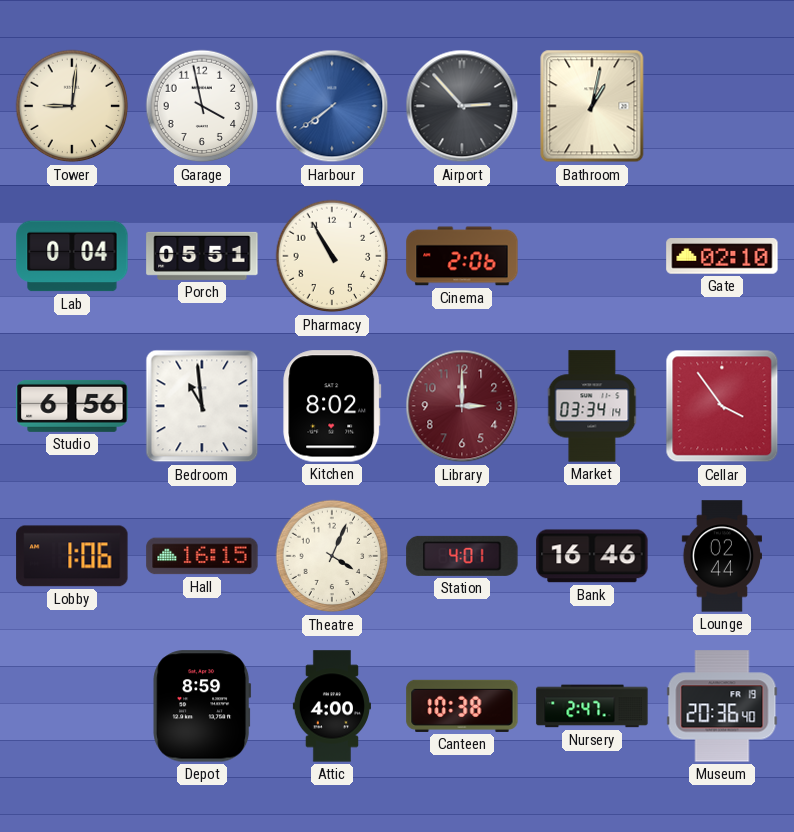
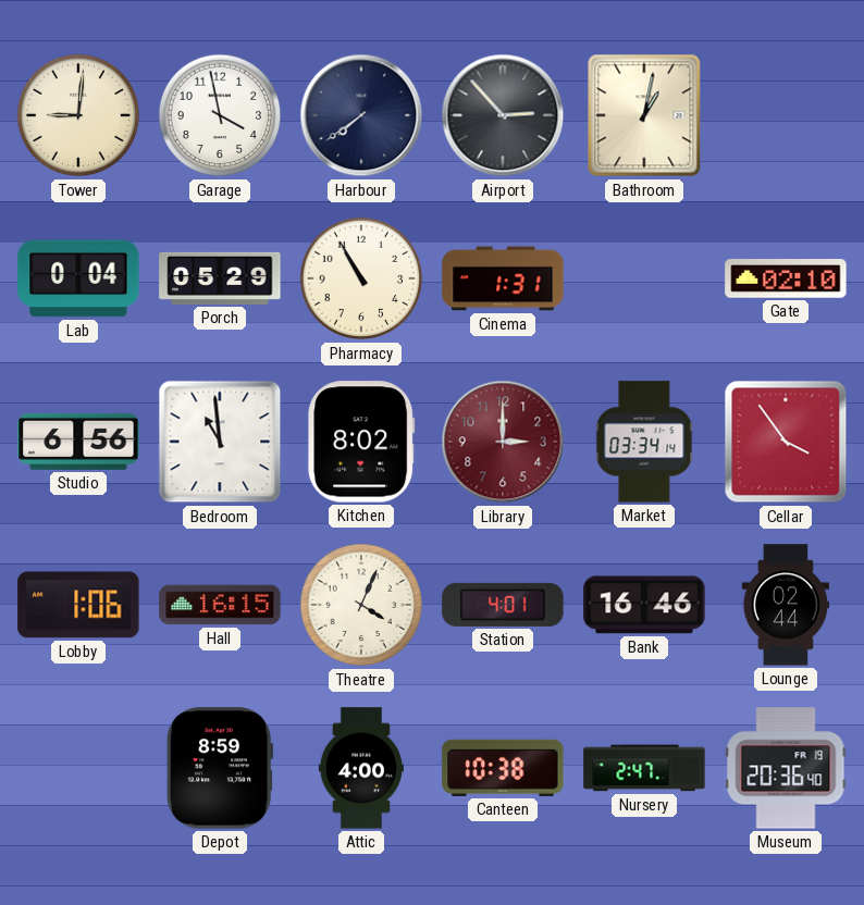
Harbour dial: blue -> navy
Porch: 05:51 -> 05:29
Cinema: 2:06 -> 1:31
